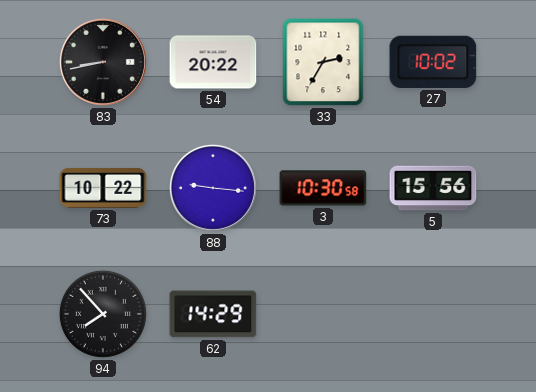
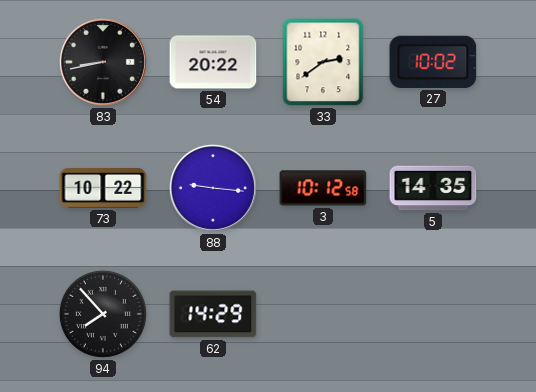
33: 2:35 -> 2:39
3: 10:30 -> 10:12
5: 15:56 -> 14:35
